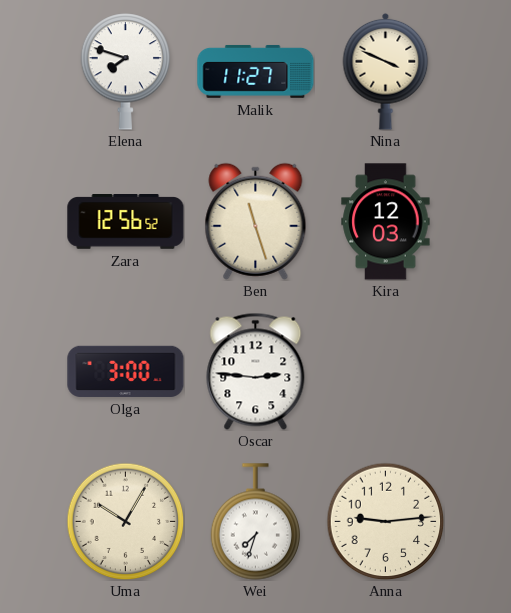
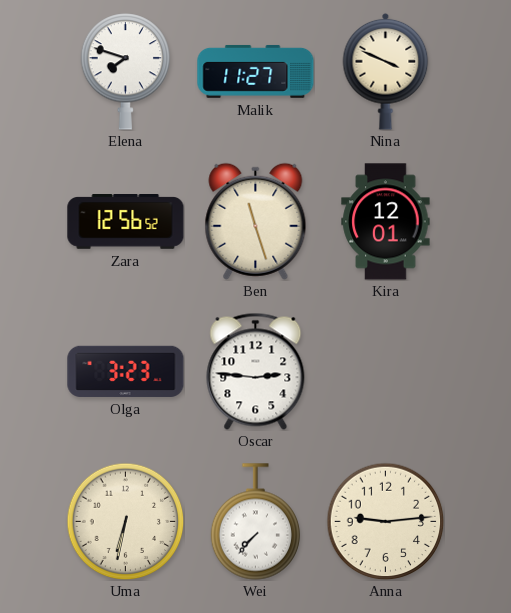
Kira: 12:03 -> 12:01
Olga: 3:00 -> 3:23
Uma: 10:05 -> 6:32
Wei: 7:33 -> 7:37
